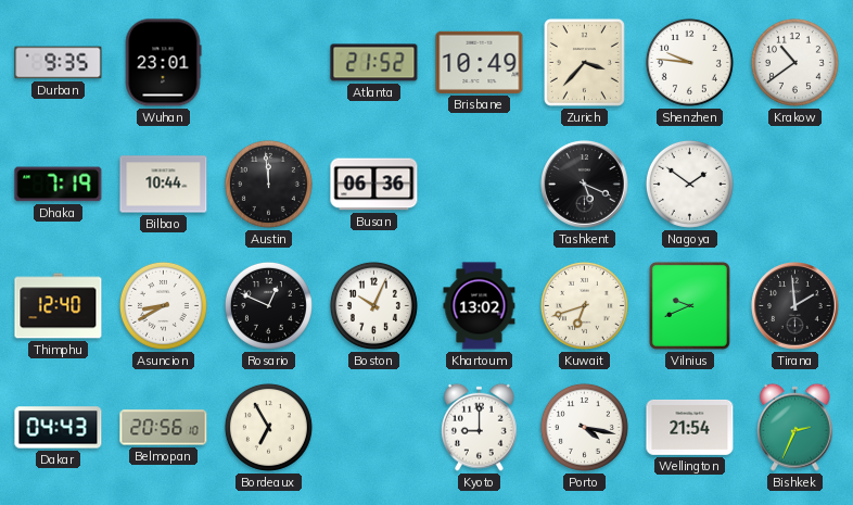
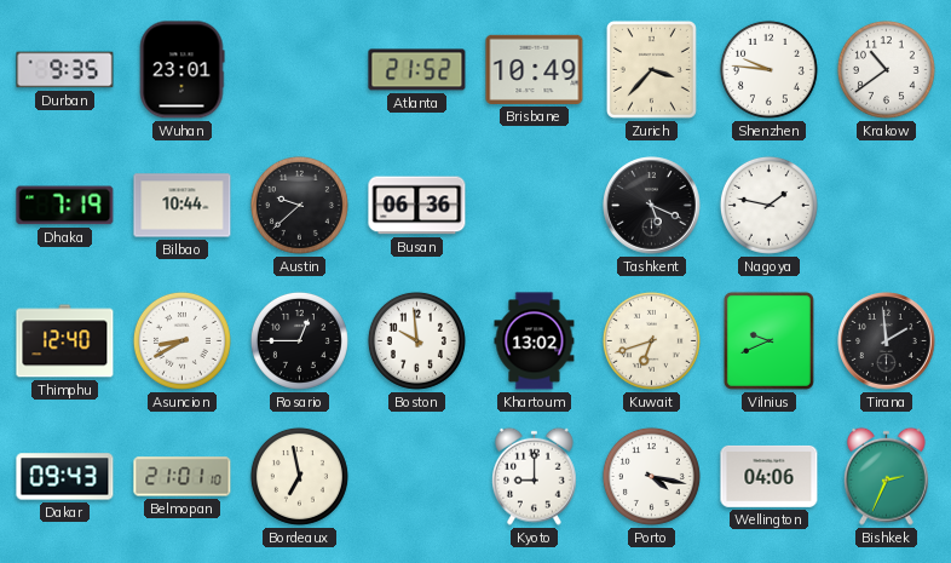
Austin: 11:59 -> 9:38
Nagoya: 1:51 -> 1:47
Rosario: 12:49 -> 12:45
Boston: 10:04 -> 9:59
Dakar: 04:43 -> 09:43
Belmopan: 20:56 -> 21:01
Bordeaux: 6:55 -> 6:58
Wellington: 21:54 -> 04:06
